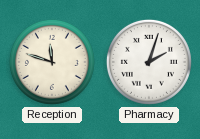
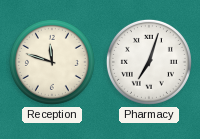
Pharmacy: 2:03 -> 7:03
